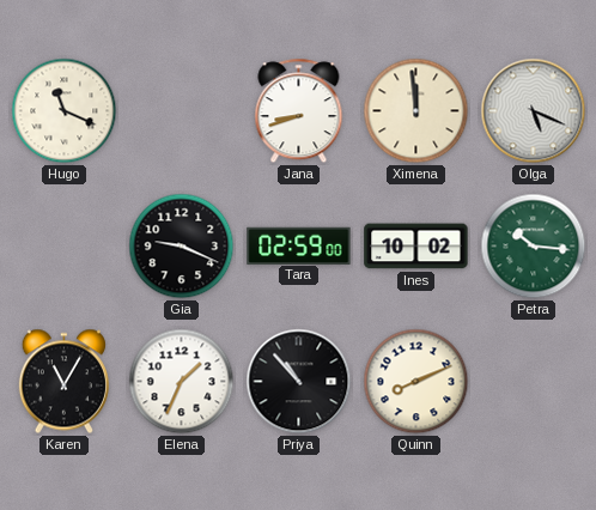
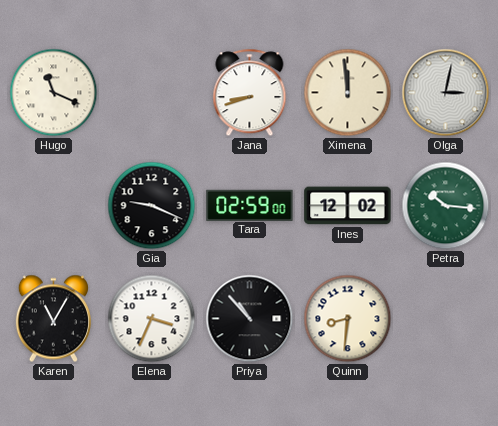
Olga: 5:19 -> 3:02
Ines: 10:02 -> 12:02
Elena: 1:34 -> 3:34
Quinn: 8:11 -> 8:31
